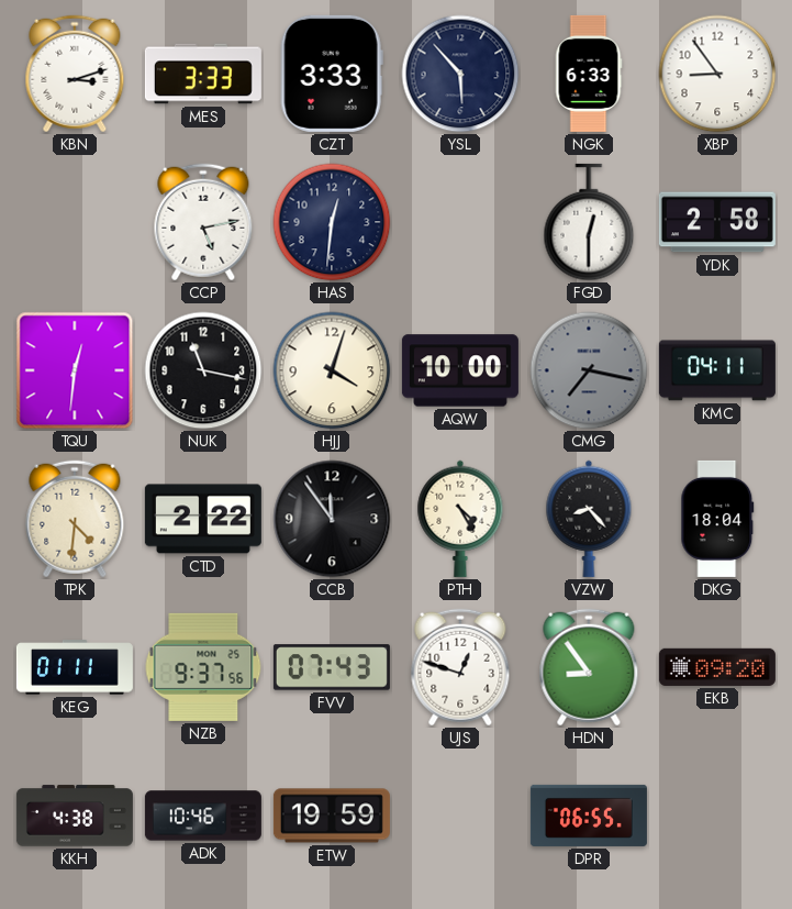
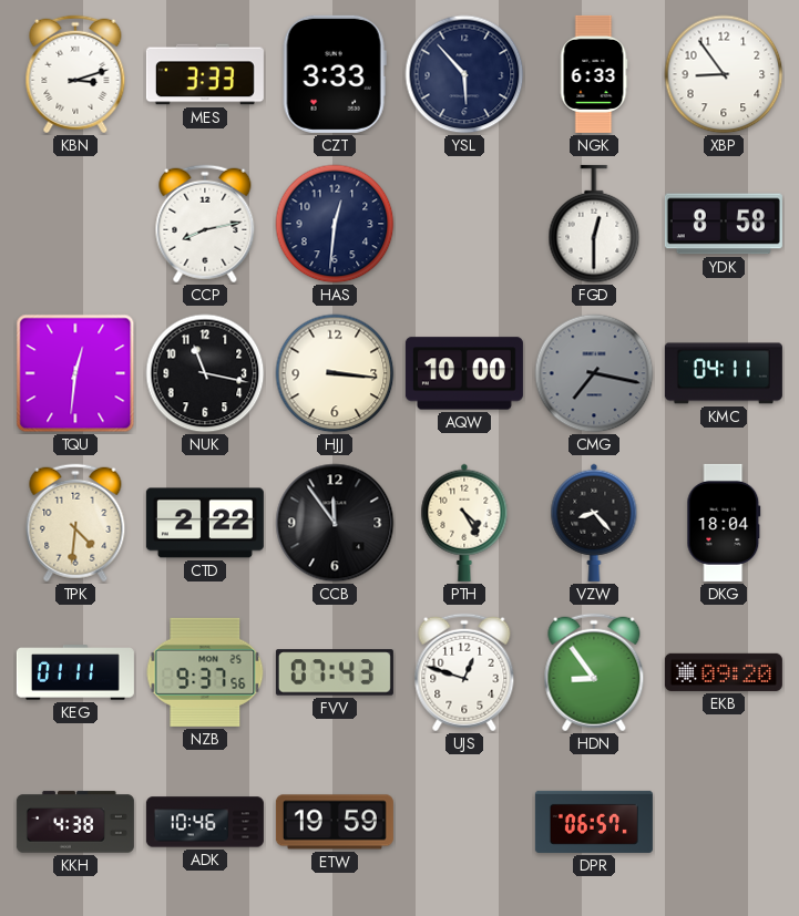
CCP: 5:13 -> 8:13
YDK: 2:58 -> 8:58
HJJ: 4:03 -> 3:16
DPR: 06:55 -> 06:57
